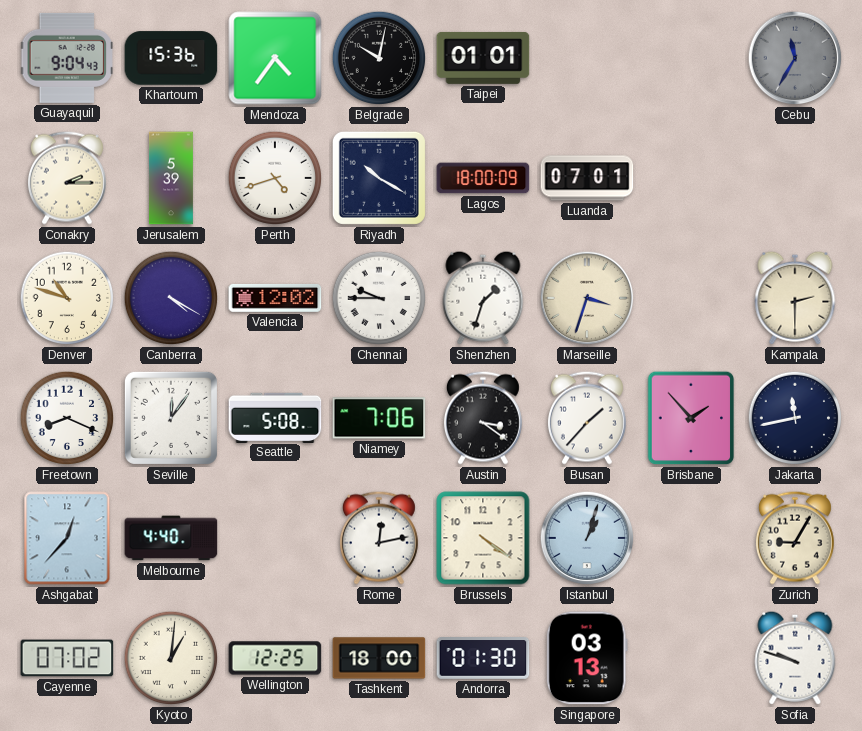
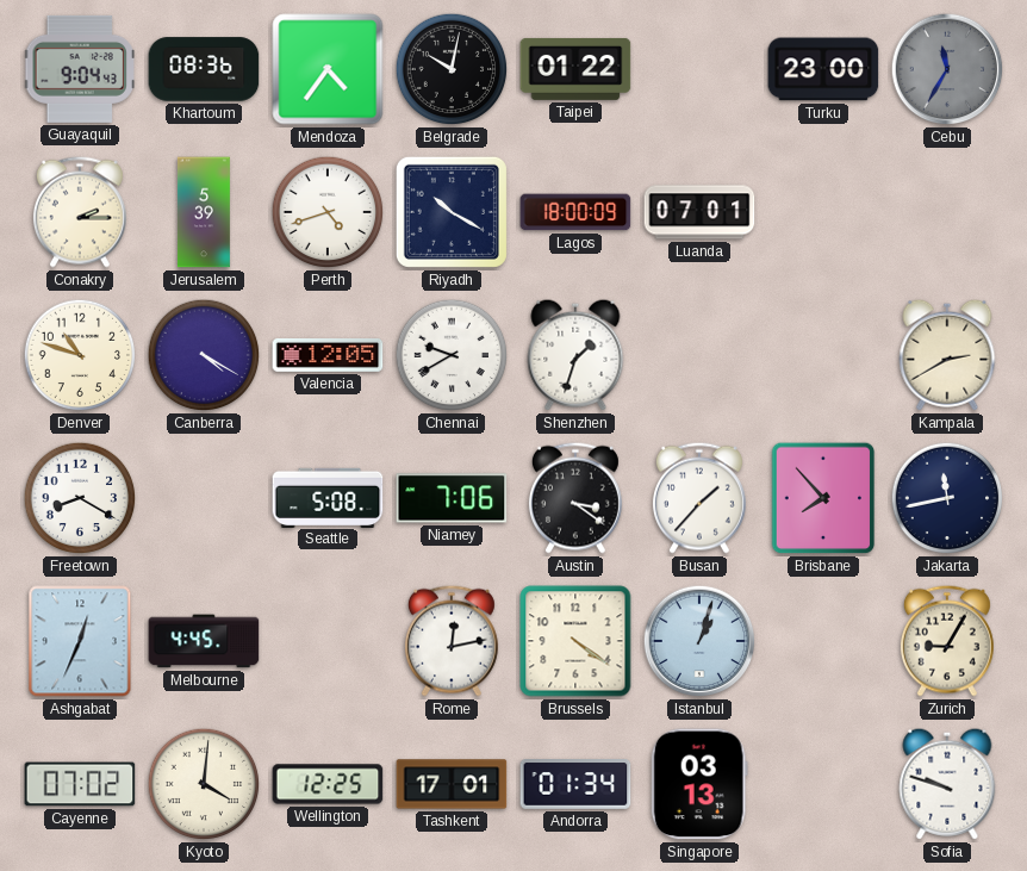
Khartoum: 15:36 -> 08:36
Taipei: 01:01 -> 01:22
Turku: none -> 23:00
Valencia: 12:02 -> 12:05
Chennai: 9:45 -> 9:40
Marseille: 3:33 -> none
Kampala: 2:30 -> 2:40
Freetown: 8:19 -> 8:20
Seville: 12:06 -> none
Brisbane: 1:53 -> 7:53
Ashgabat: 12:37 -> 12:34
Melbourne: 4:40 -> 4:45
Kyoto: 1:01 -> 4:01
Tashkent: 18:00 -> 17:01
Andorra: 01:30 -> 01:34
